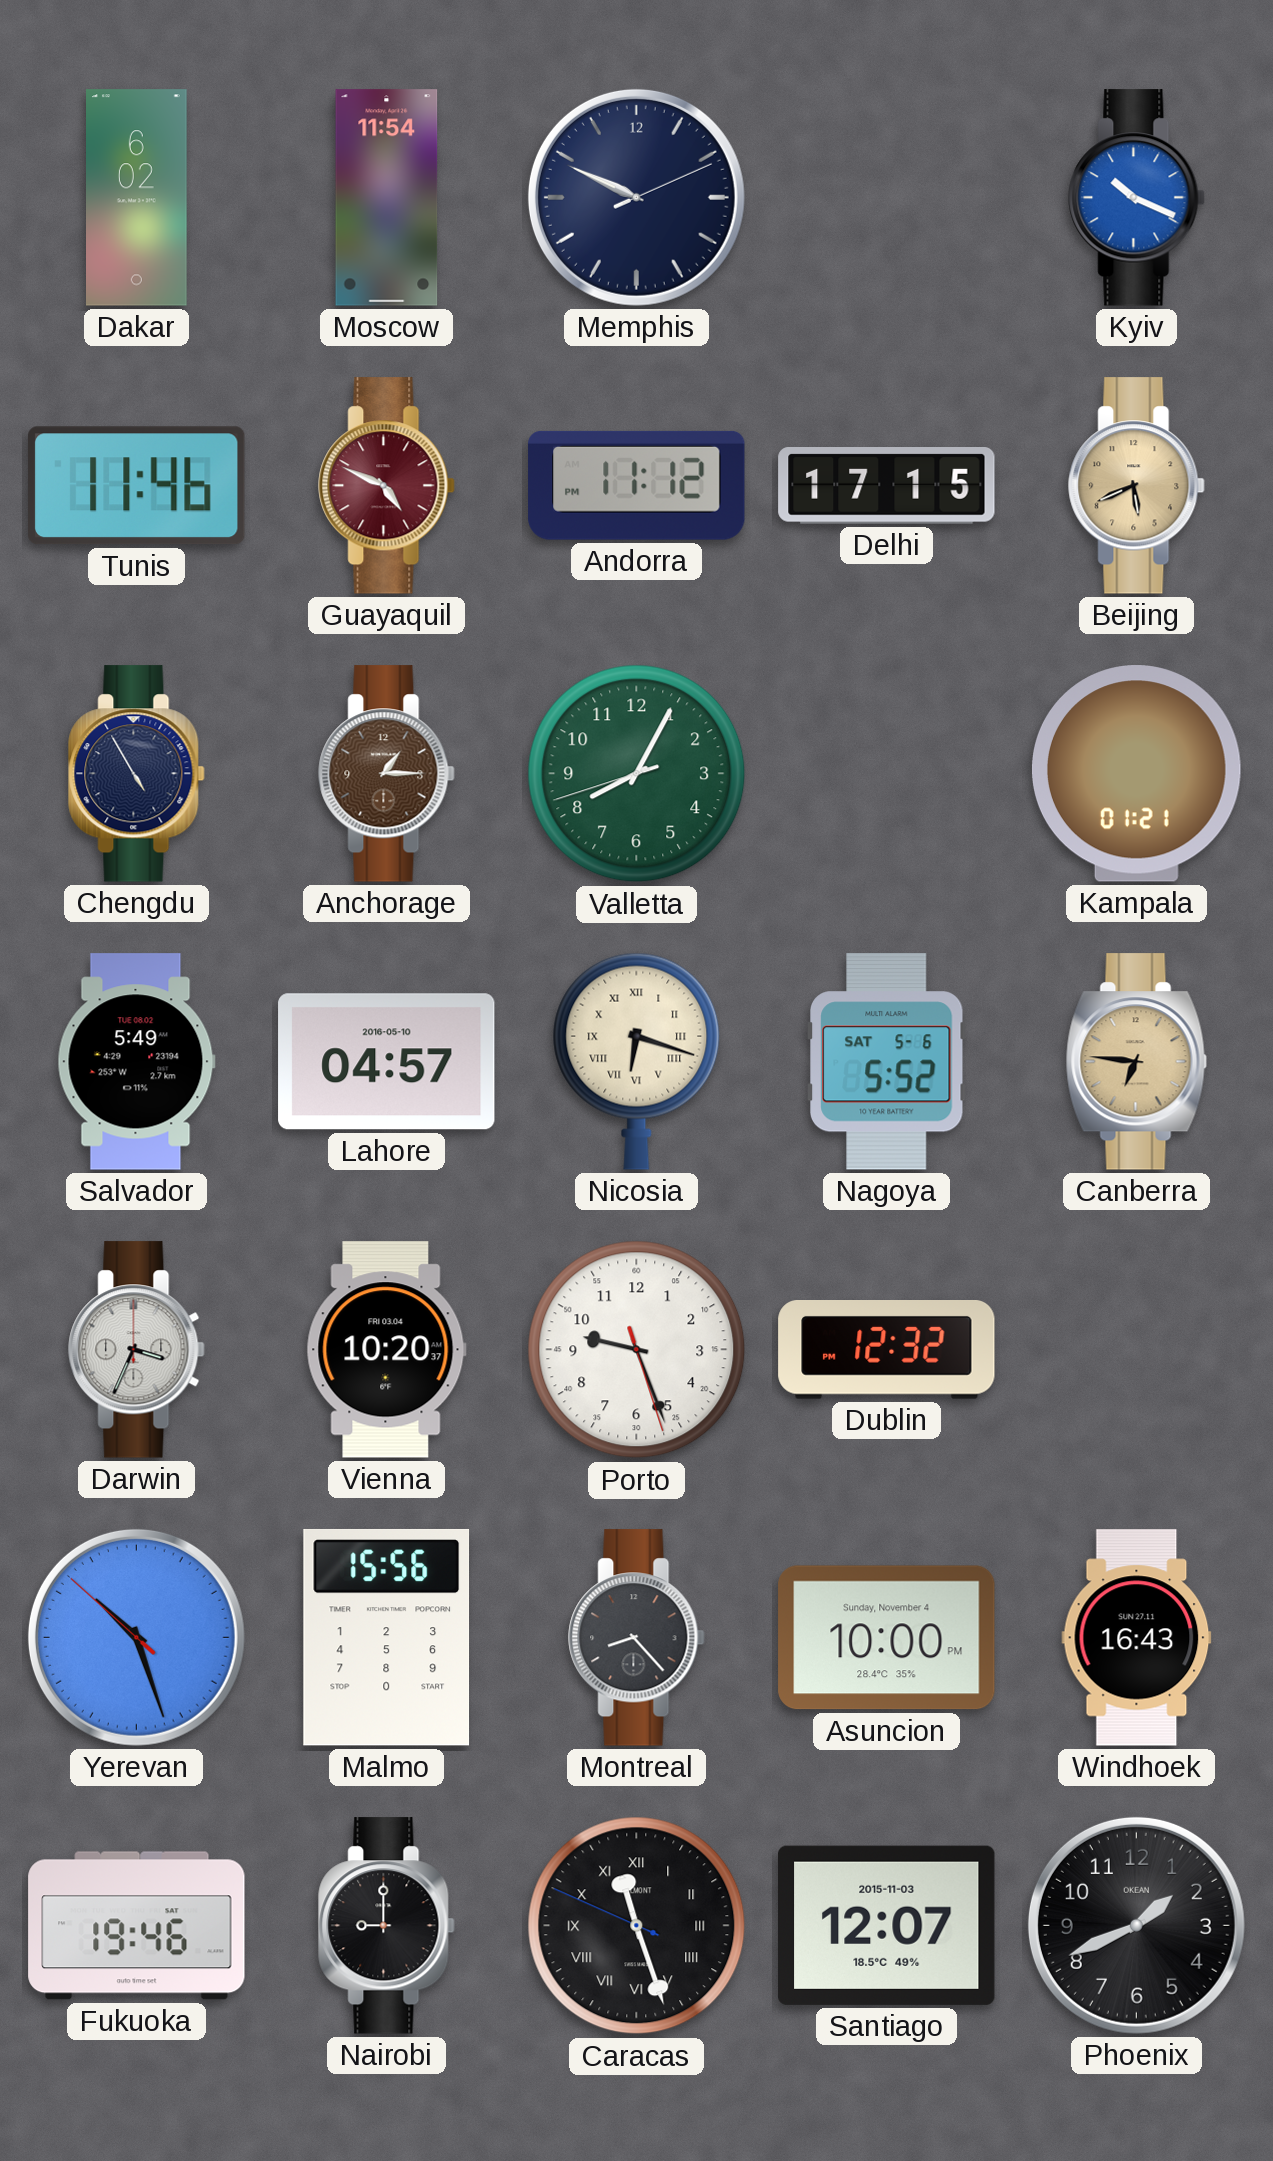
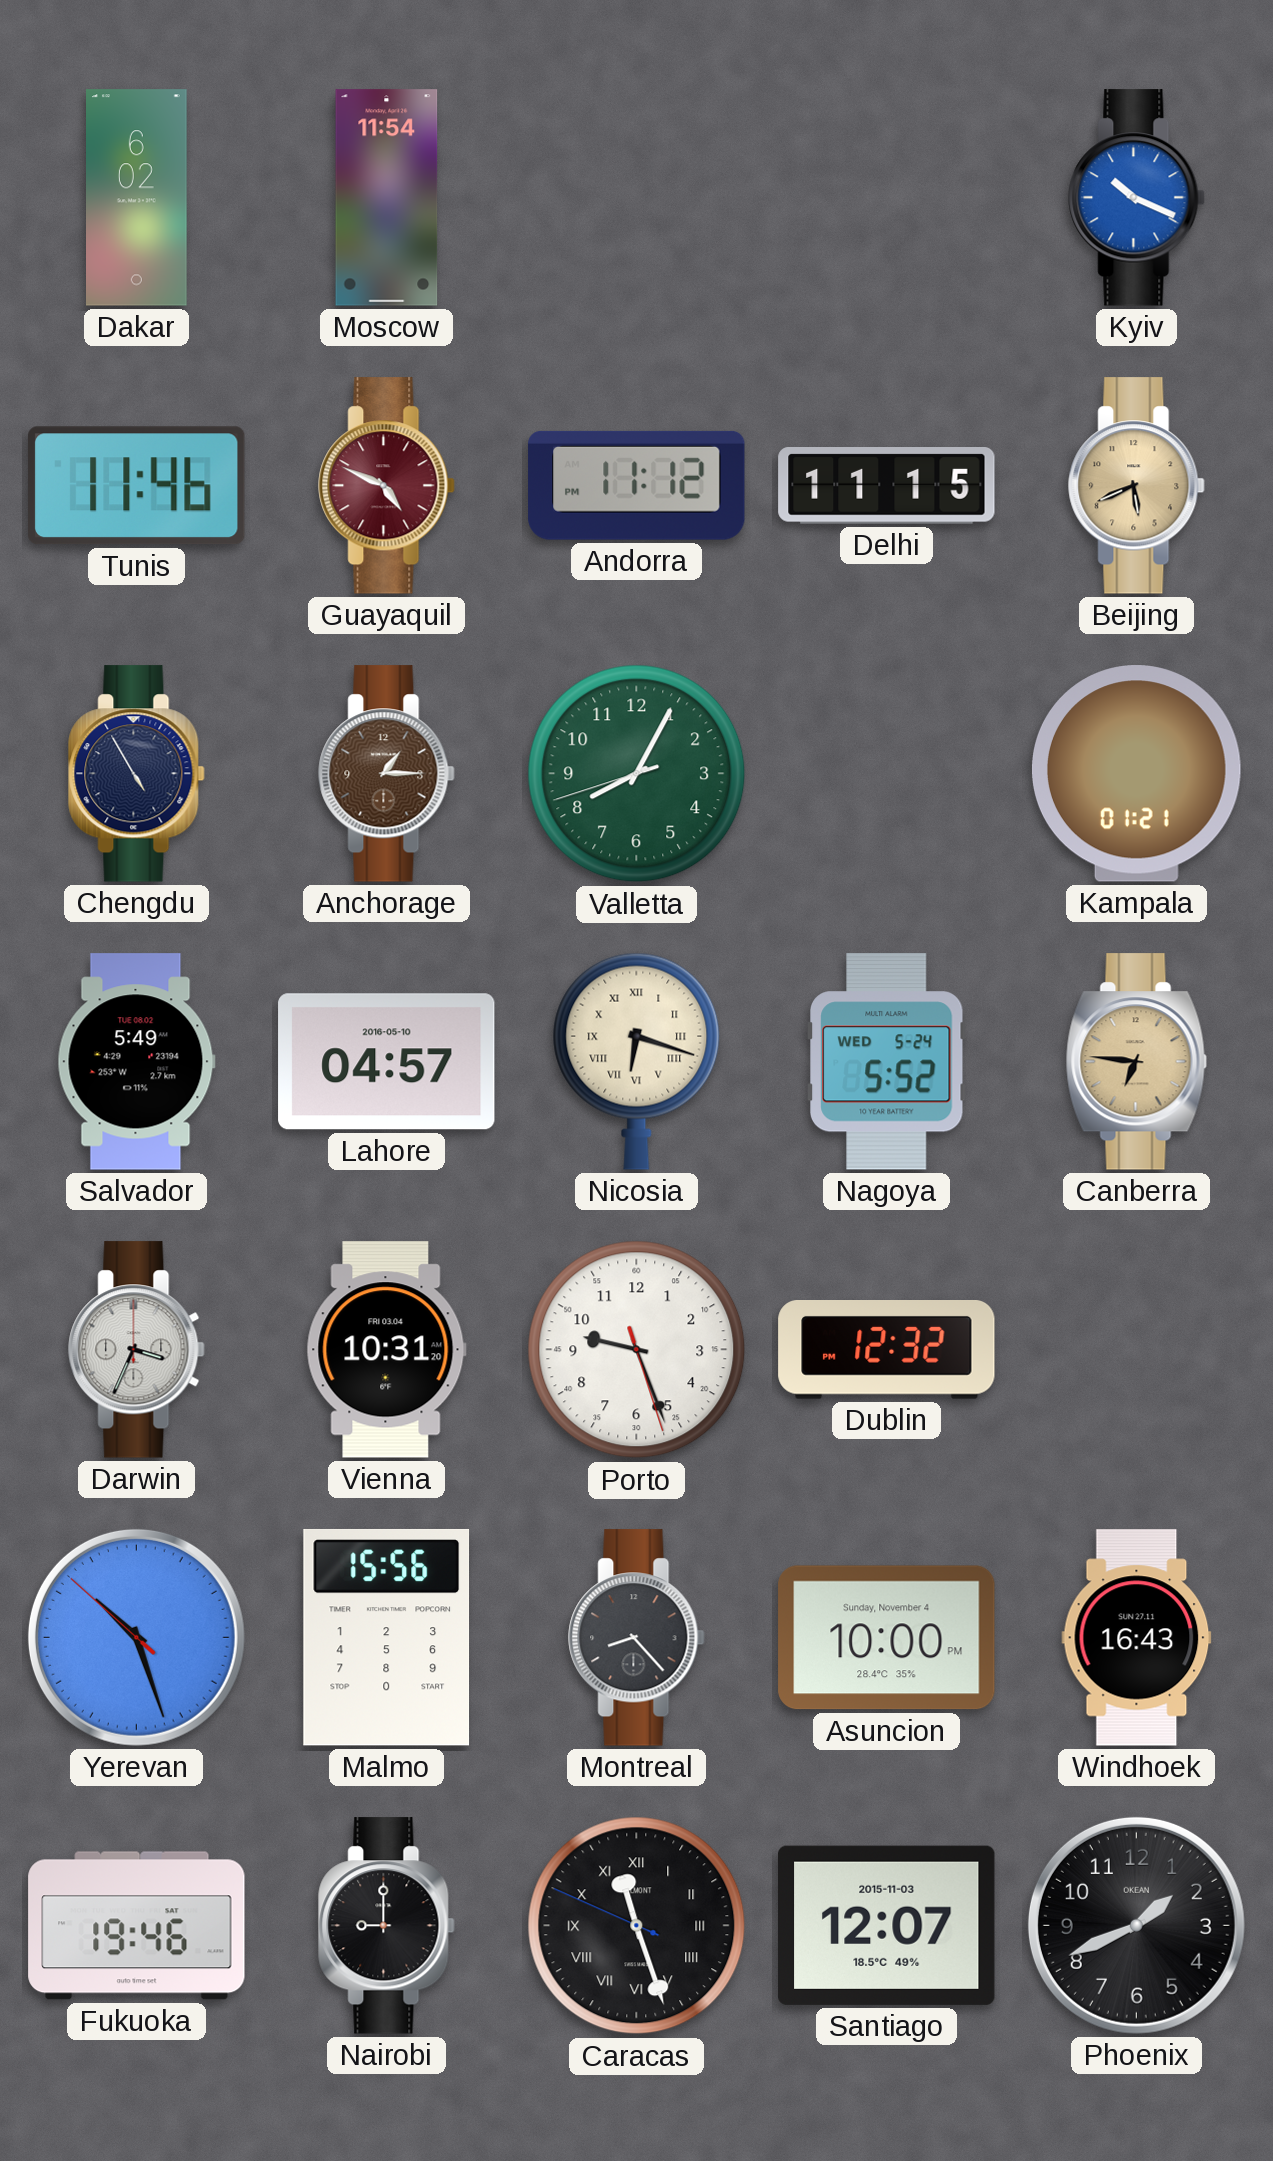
Memphis: 9:49 -> none
Delhi: 17:15 -> 11:15
Nagoya date: SAT 5-6 -> WED 5-24
Vienna: 10:20 -> 10:31
